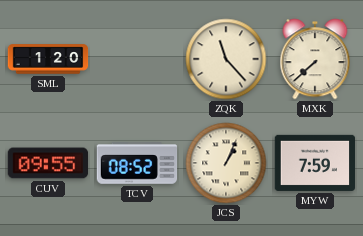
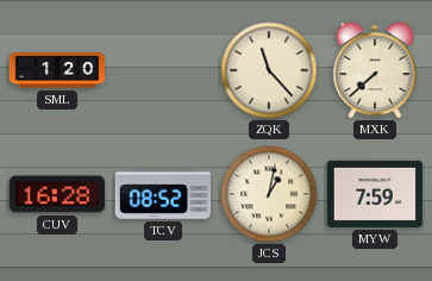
CUV: 09:55 -> 16:28
JCS: 1:04 -> 1:02
